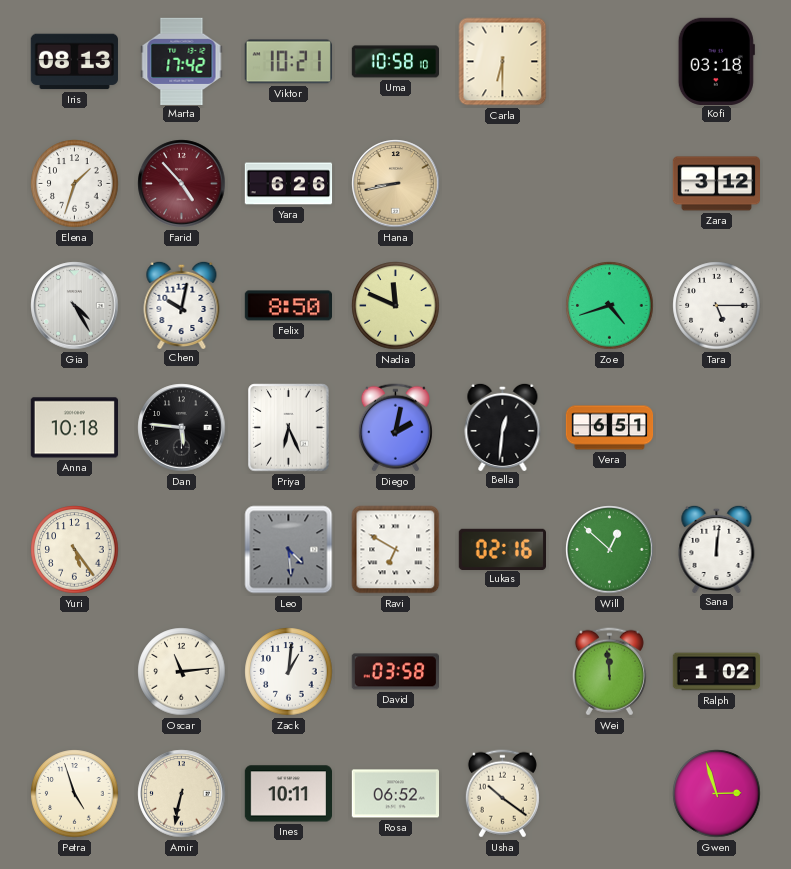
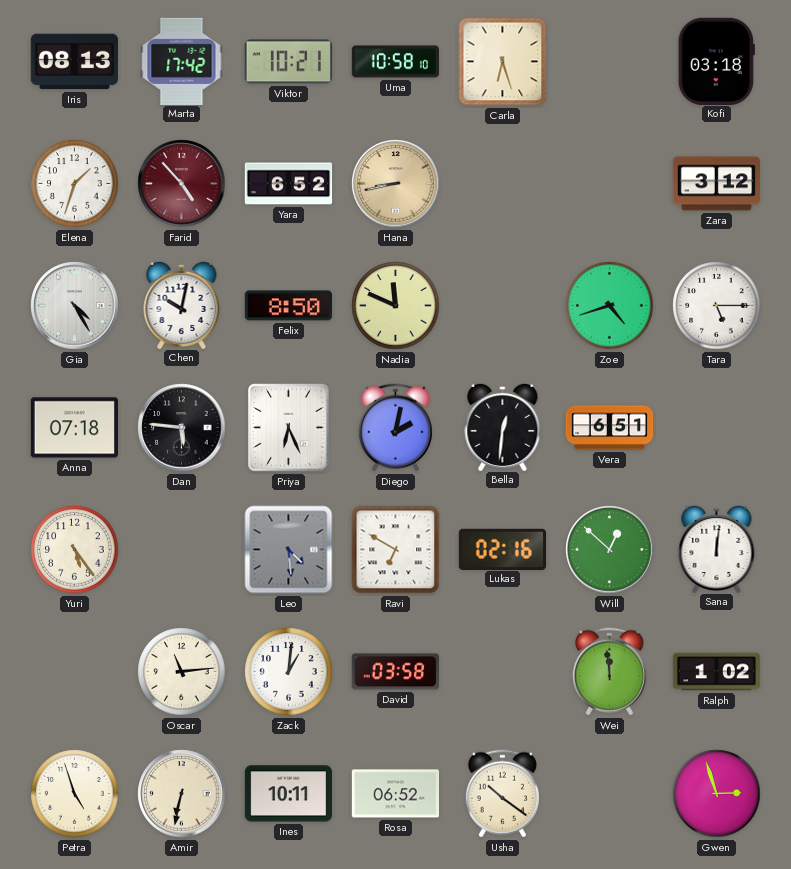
Carla: 6:30 -> 6:27
Yara: 6:26 -> 6:52
Anna: 10:18 -> 07:18
